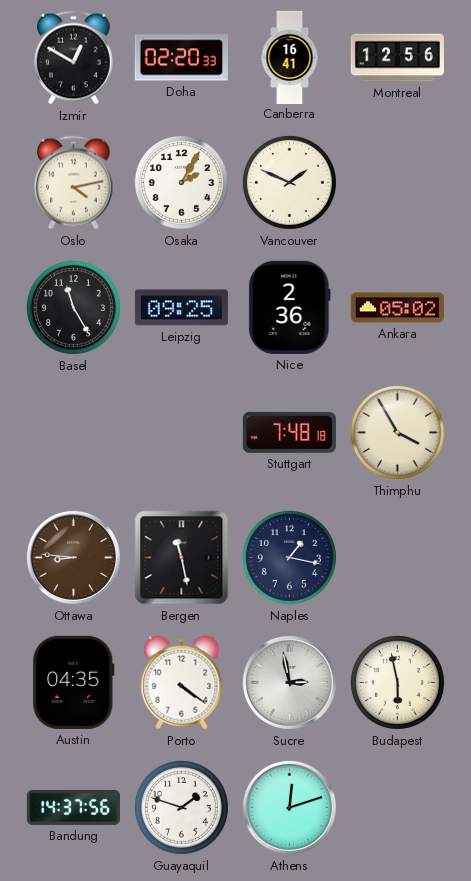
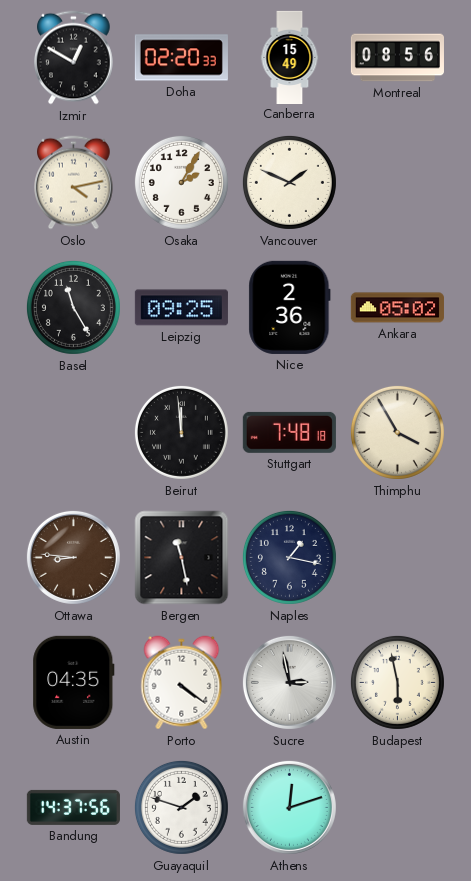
Canberra: 16:41 -> 15:49
Montreal: 12:56 -> 08:56
Beirut: none -> 11:59
